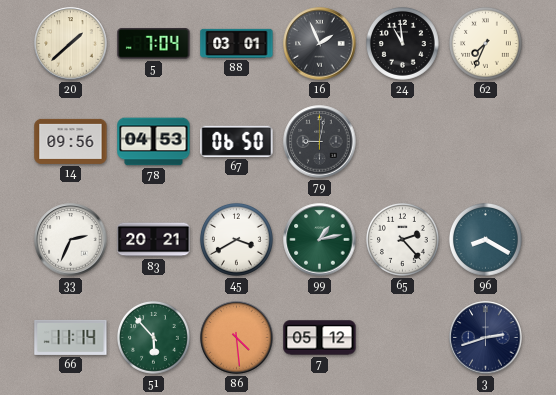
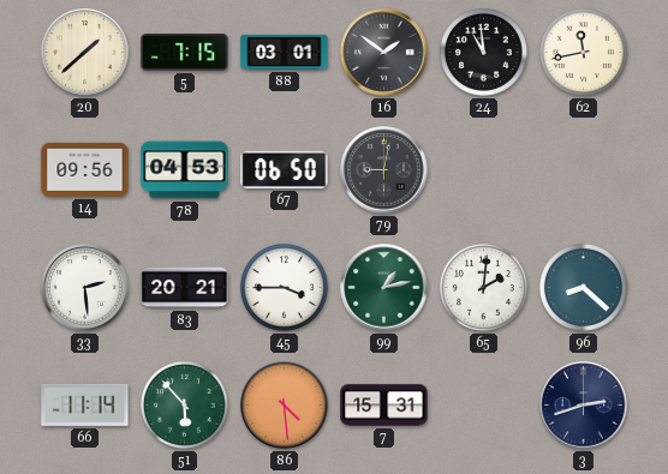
5: 7:04 -> 7:15
16: 1:56 -> 1:51
62: 7:34 -> 11:43
33: 2:34 -> 2:29
45: 3:40 -> 3:45
65: 2:23 -> 2:01
96: 8:20 -> 8:22
7: 05:12 -> 15:31
